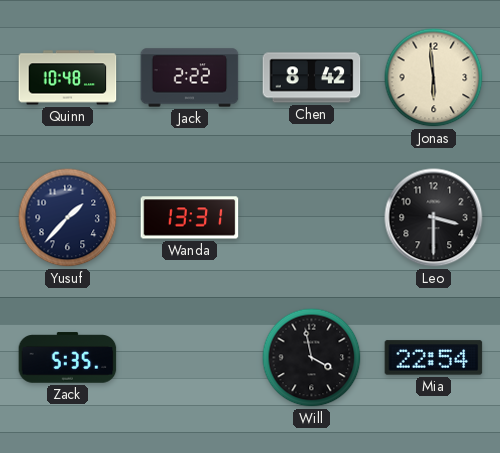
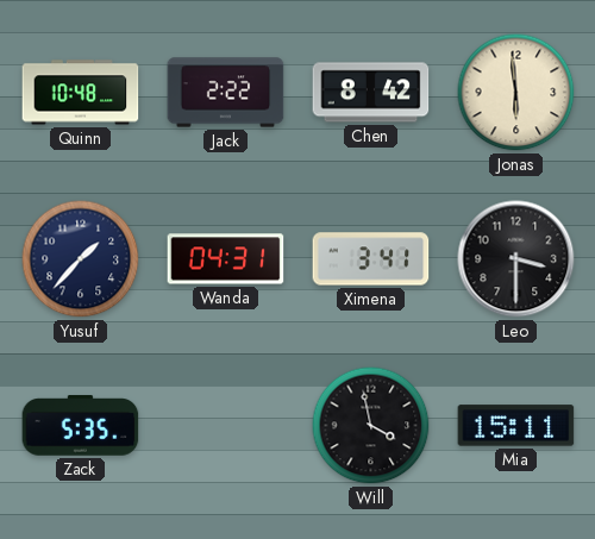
Wanda: 13:31 -> 04:31
Ximena: none -> 3:41
Mia: 22:54 -> 15:11
